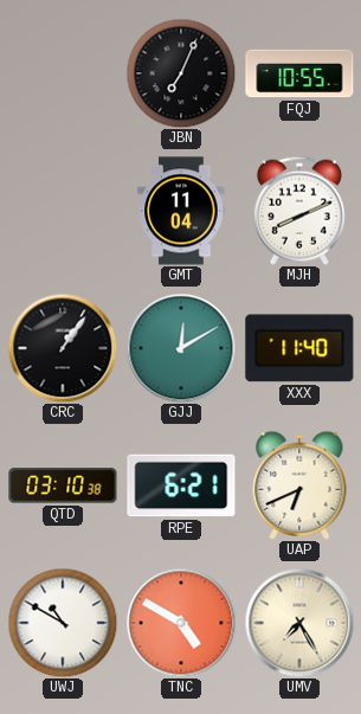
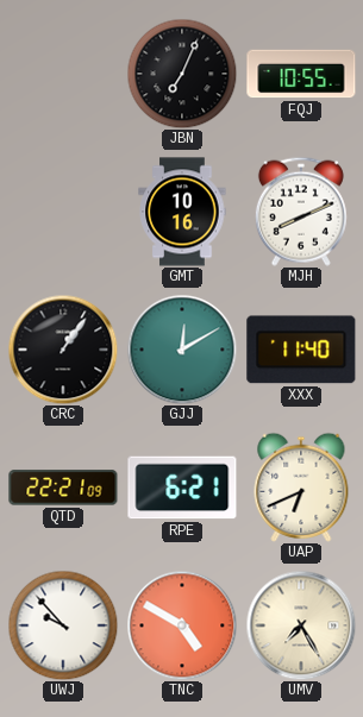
GMT: 11:04 -> 10:16
QTD: 03:10 -> 22:21
UWJ: 10:50 -> 9:53
